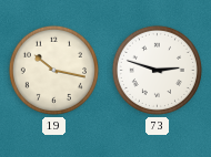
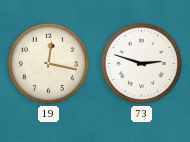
19: 10:17 -> 12:17
